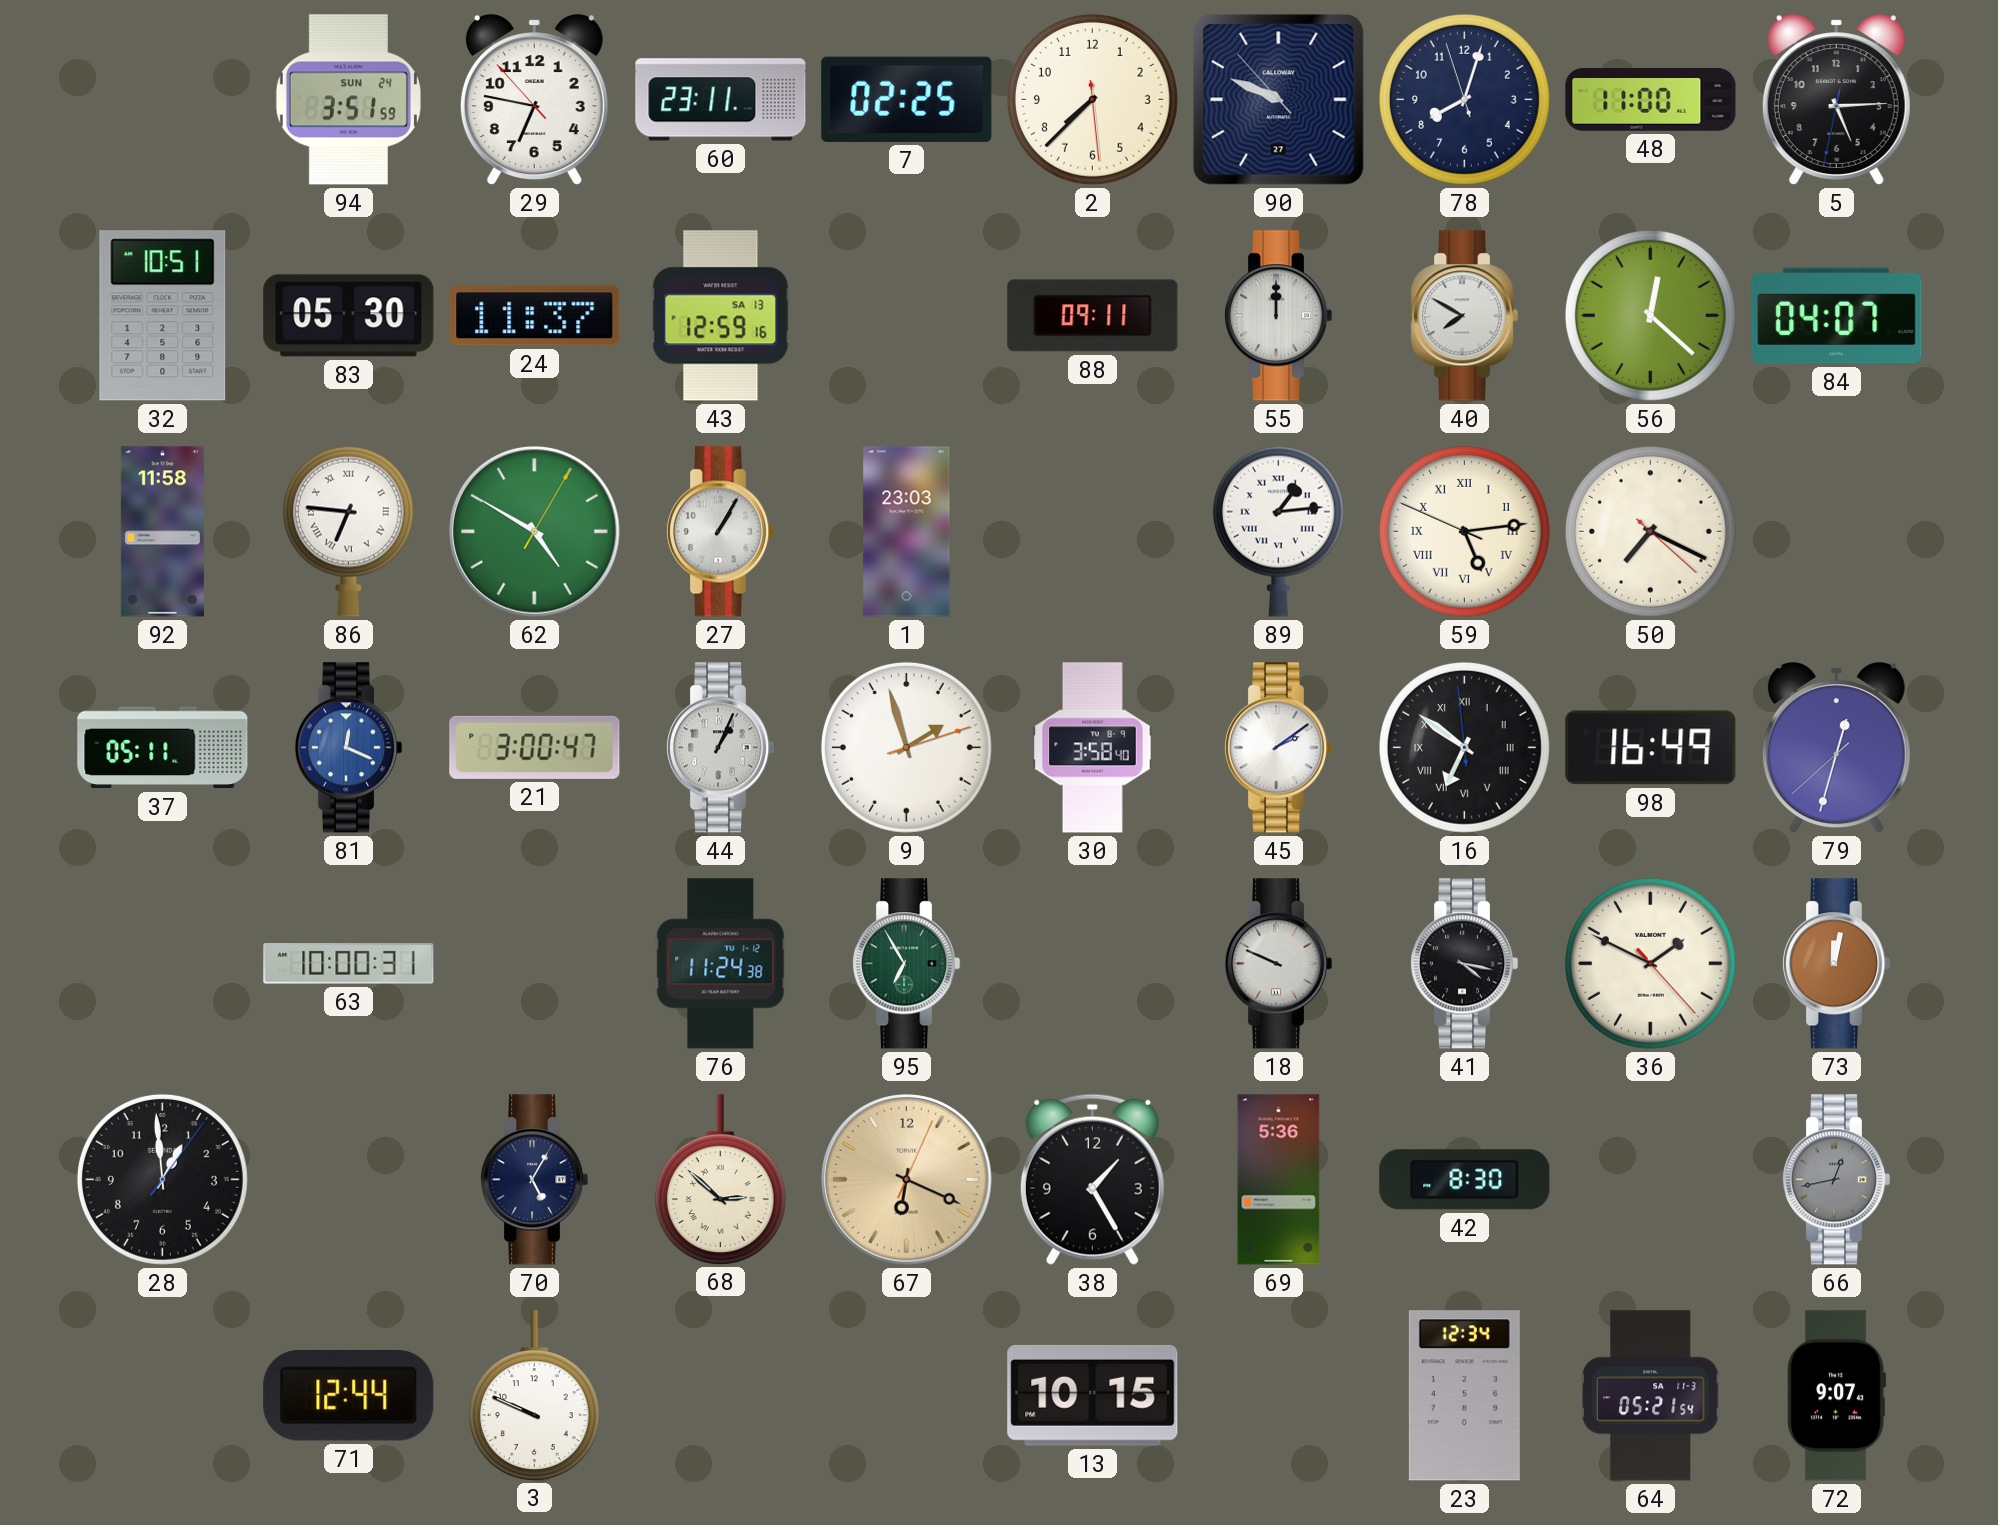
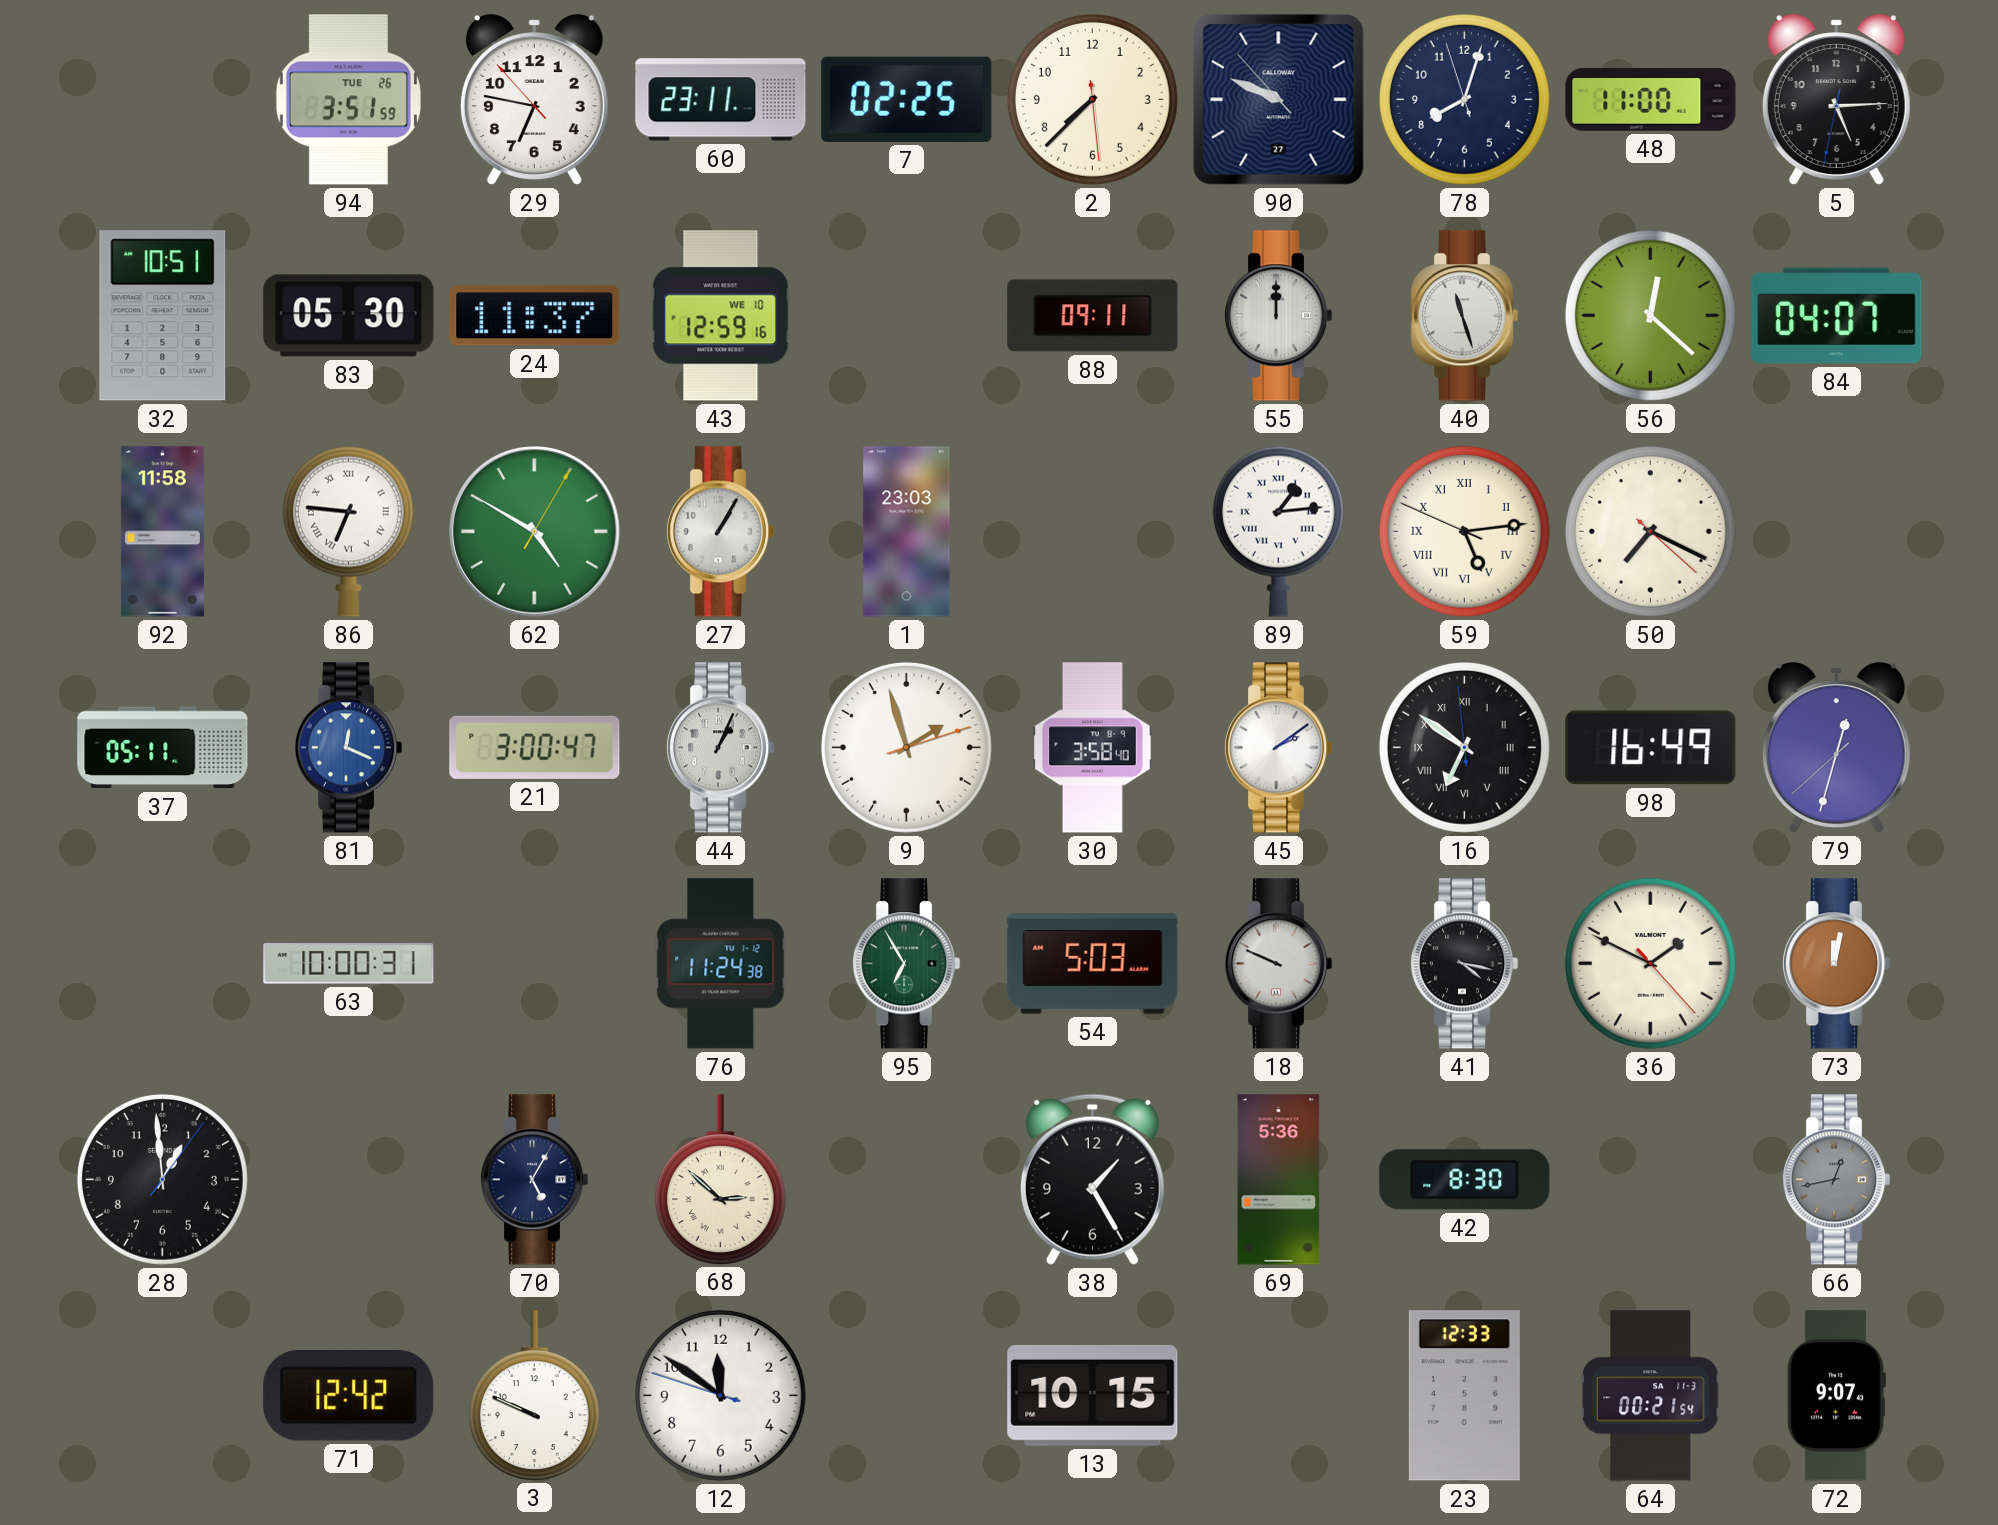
94 date: SUN 24 -> TUE 26
43 date: SA 13 -> WE 10
40: 7:50 -> 11:27
54: none -> 5:03
67: 6:19 -> none
71: 12:44 -> 12:42
12: none -> 11:50
23: 12:34 -> 12:33
64: 05:21 -> 00:21
